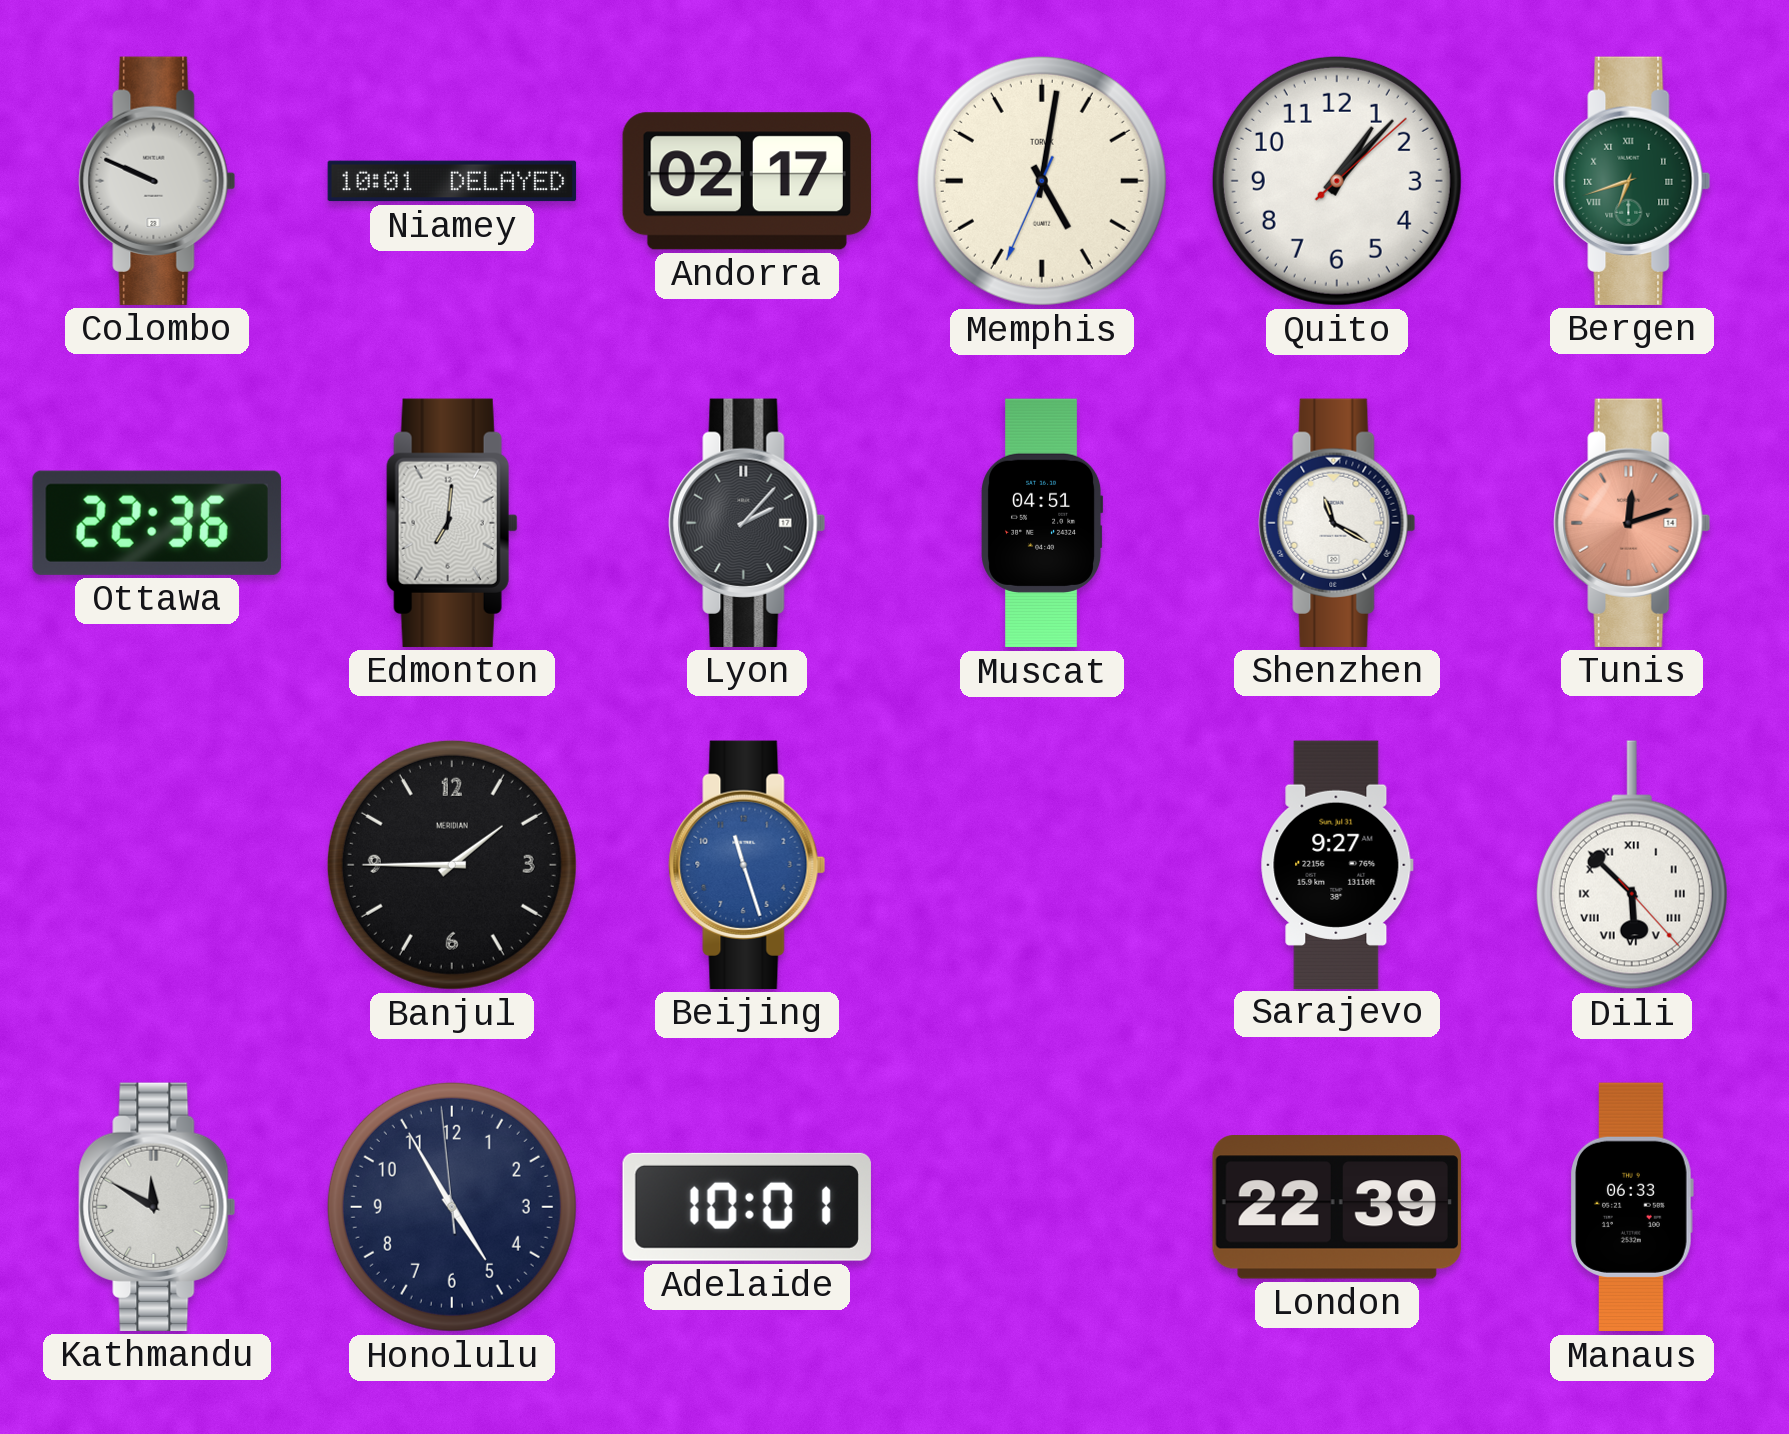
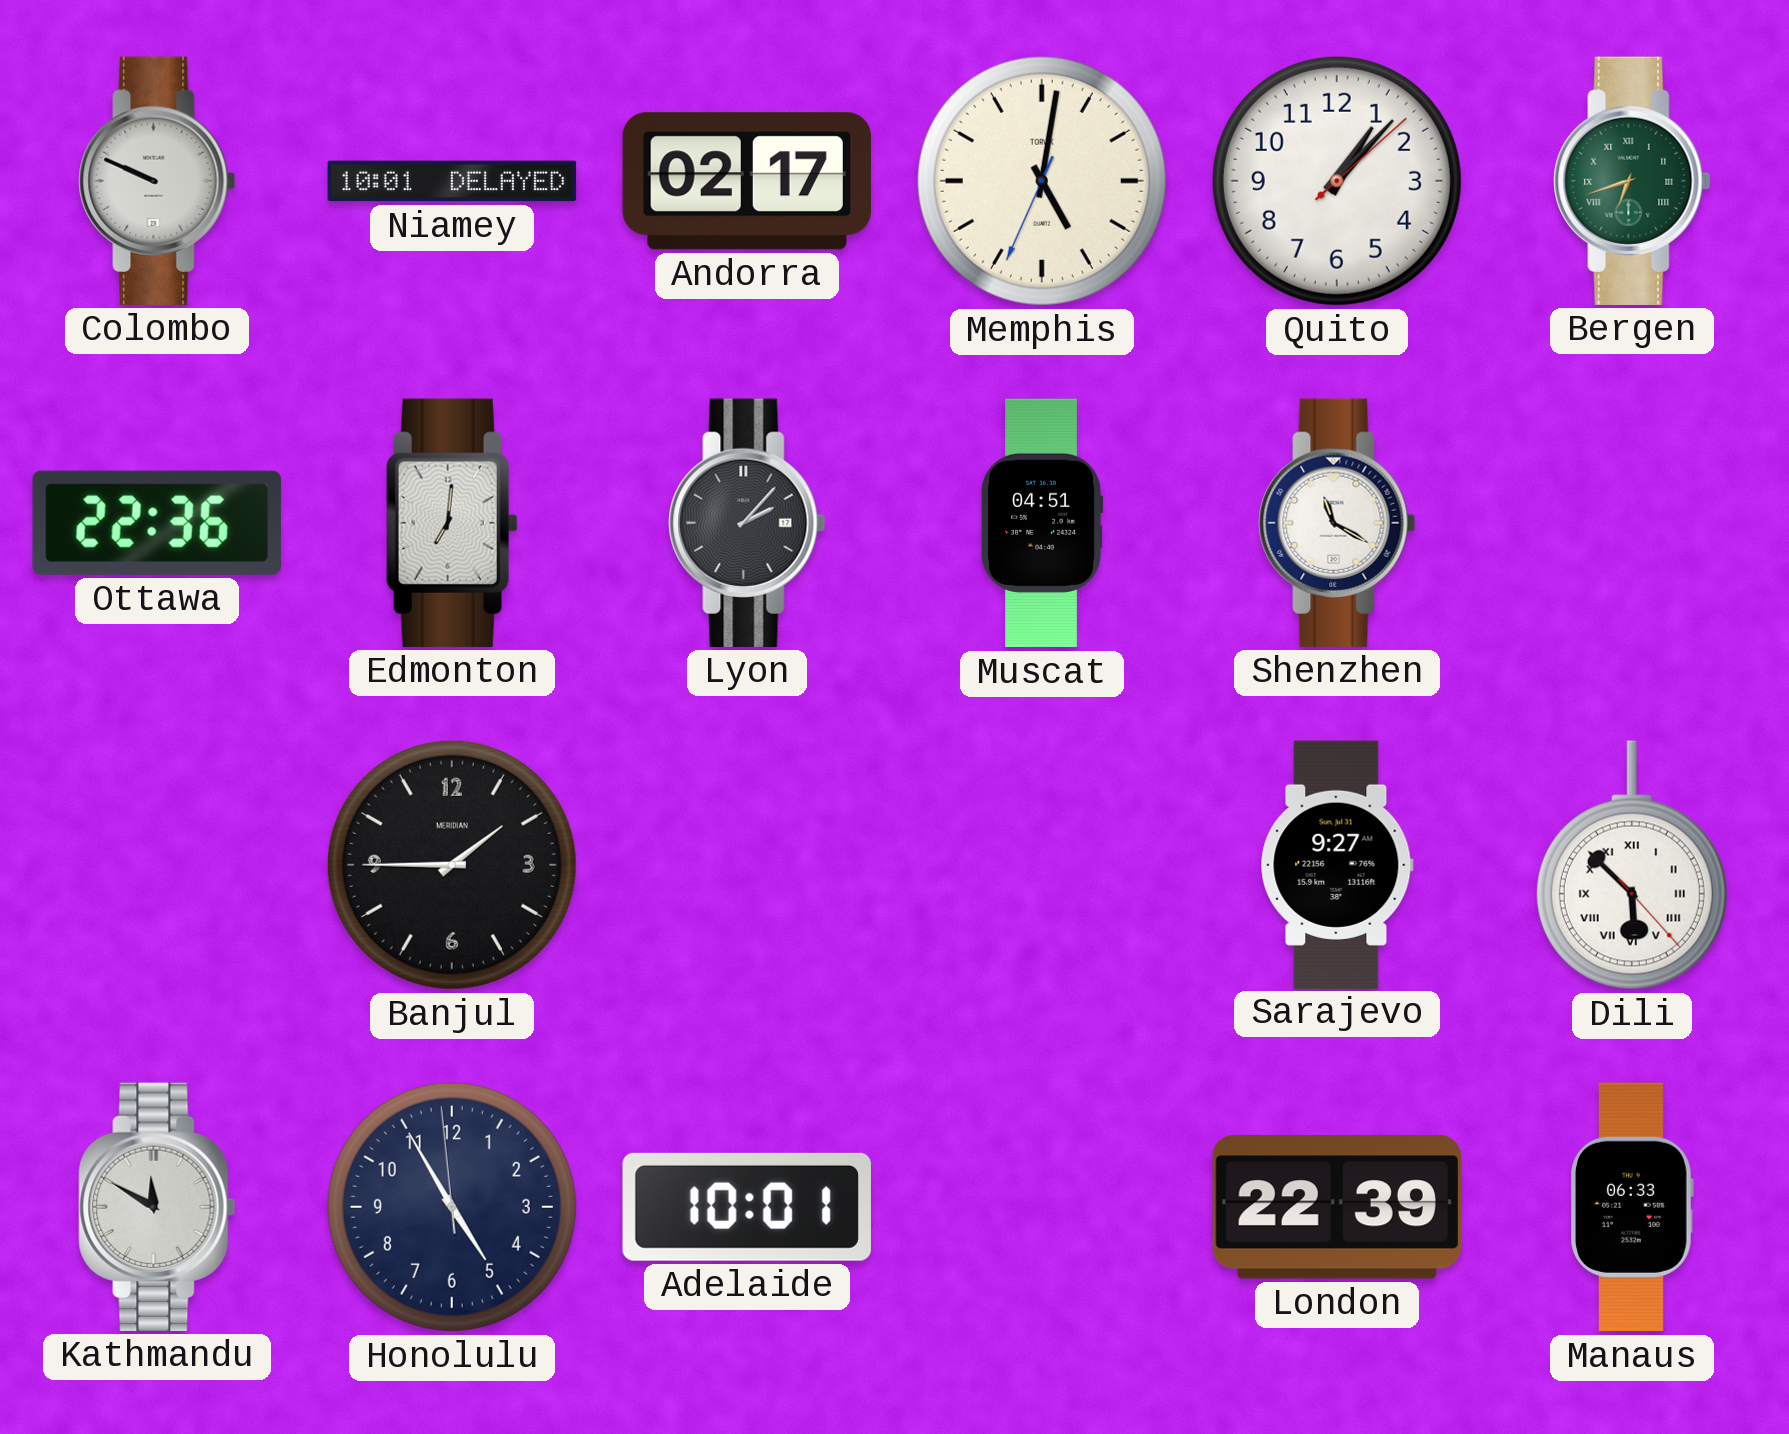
Tunis: 12:12 -> none
Beijing: 11:27 -> none
